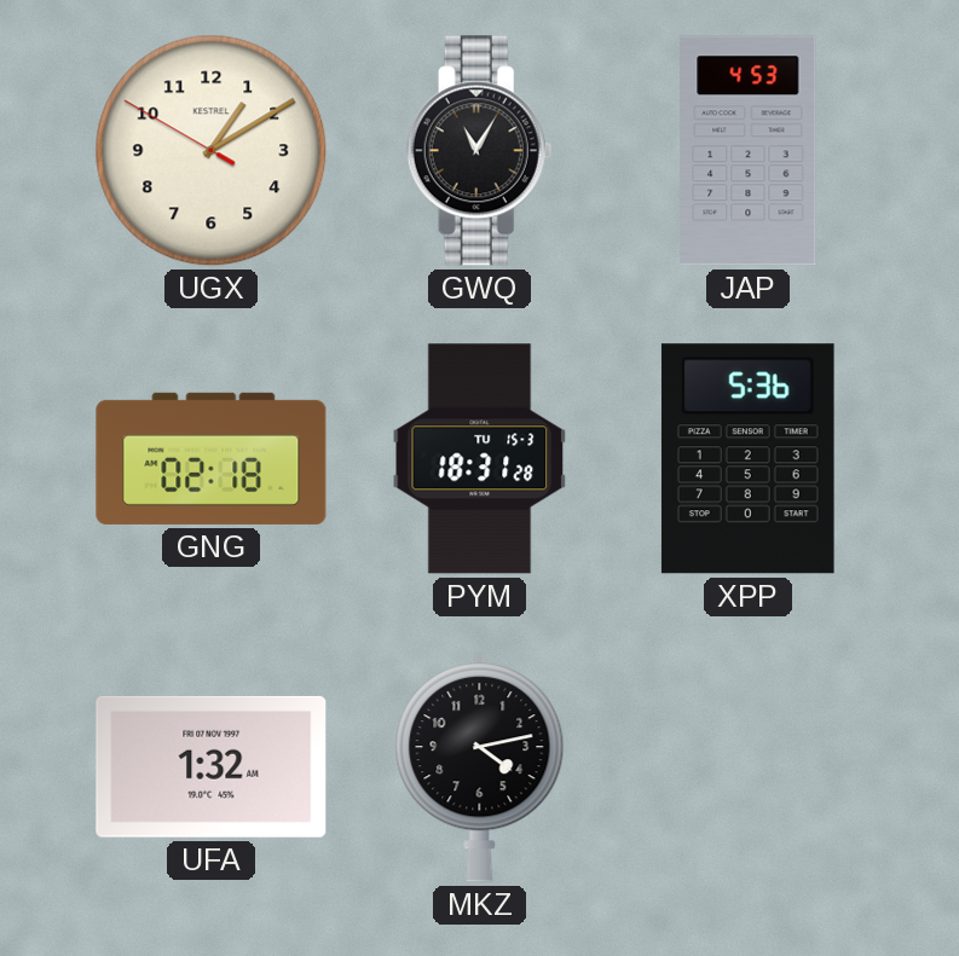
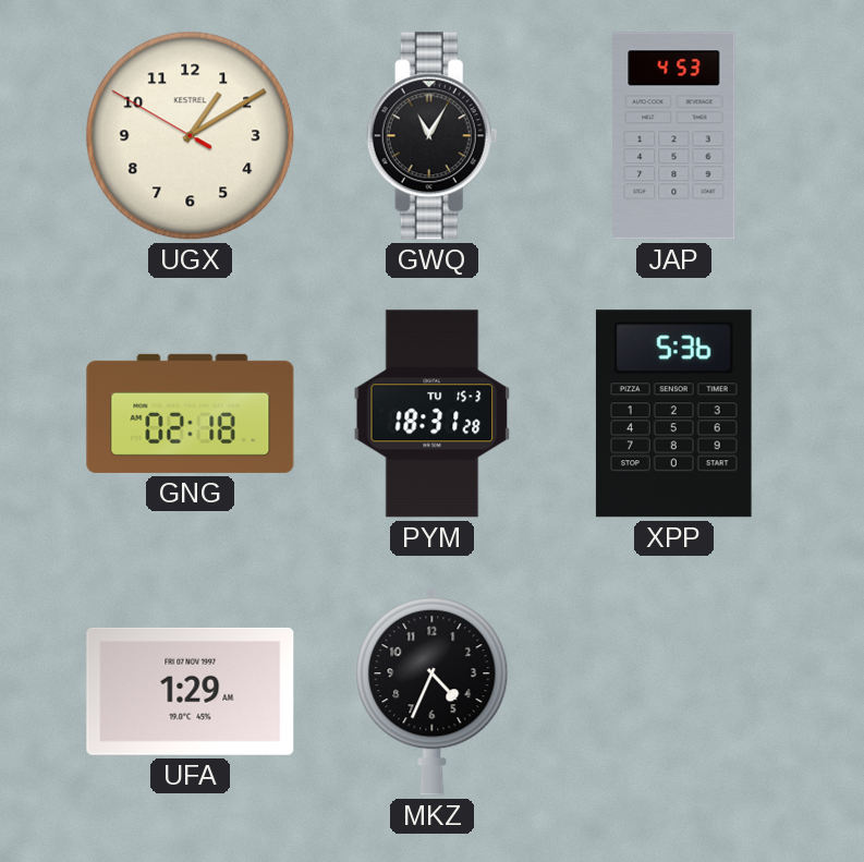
UFA: 1:32 -> 1:29
MKZ: 4:13 -> 4:34
